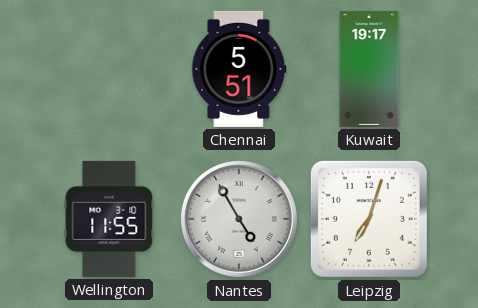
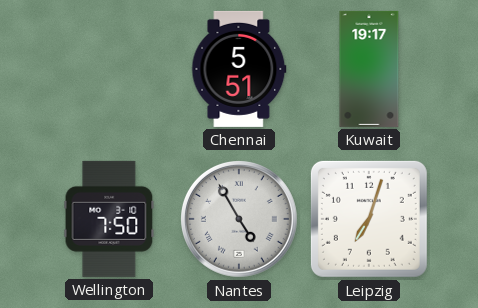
Wellington: 11:55 -> 7:50
